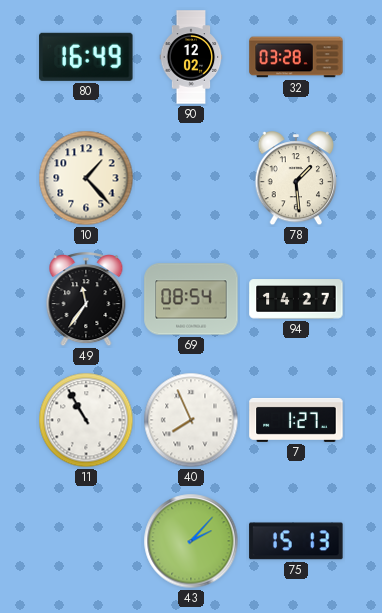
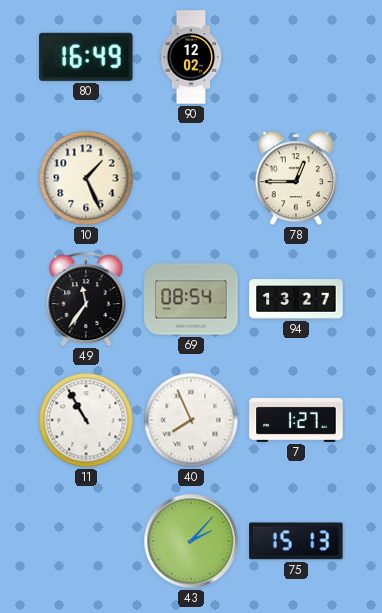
32: 03:28 -> none
10: 1:23 -> 1:26
78: 1:29 -> 12:45
94: 14:27 -> 13:27
